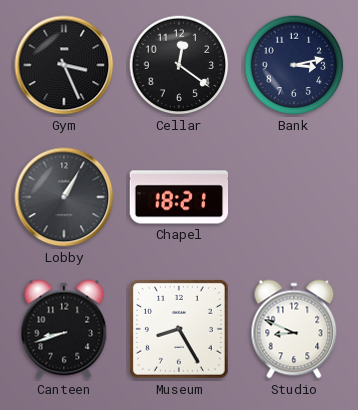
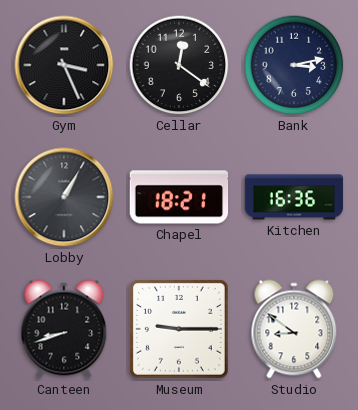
Kitchen: none -> 16:36
Museum: 8:25 -> 9:15
Studio: 8:49 -> 8:51
